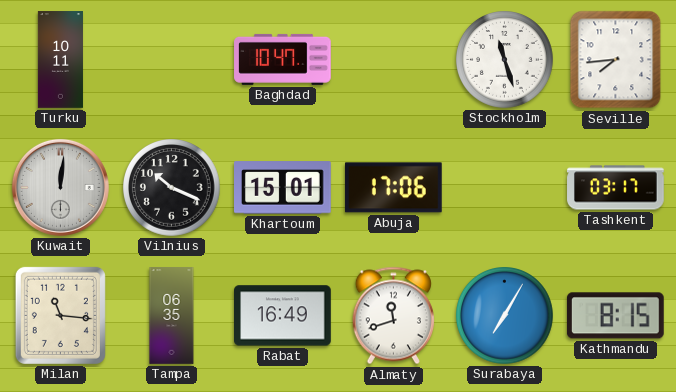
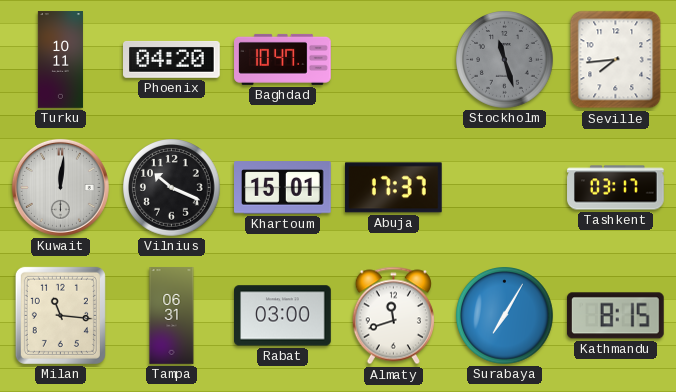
Phoenix: none -> 04:20
Stockholm dial: white -> grey
Abuja: 17:06 -> 17:37
Tampa: 06:35 -> 06:31
Rabat: 16:49 -> 03:00
